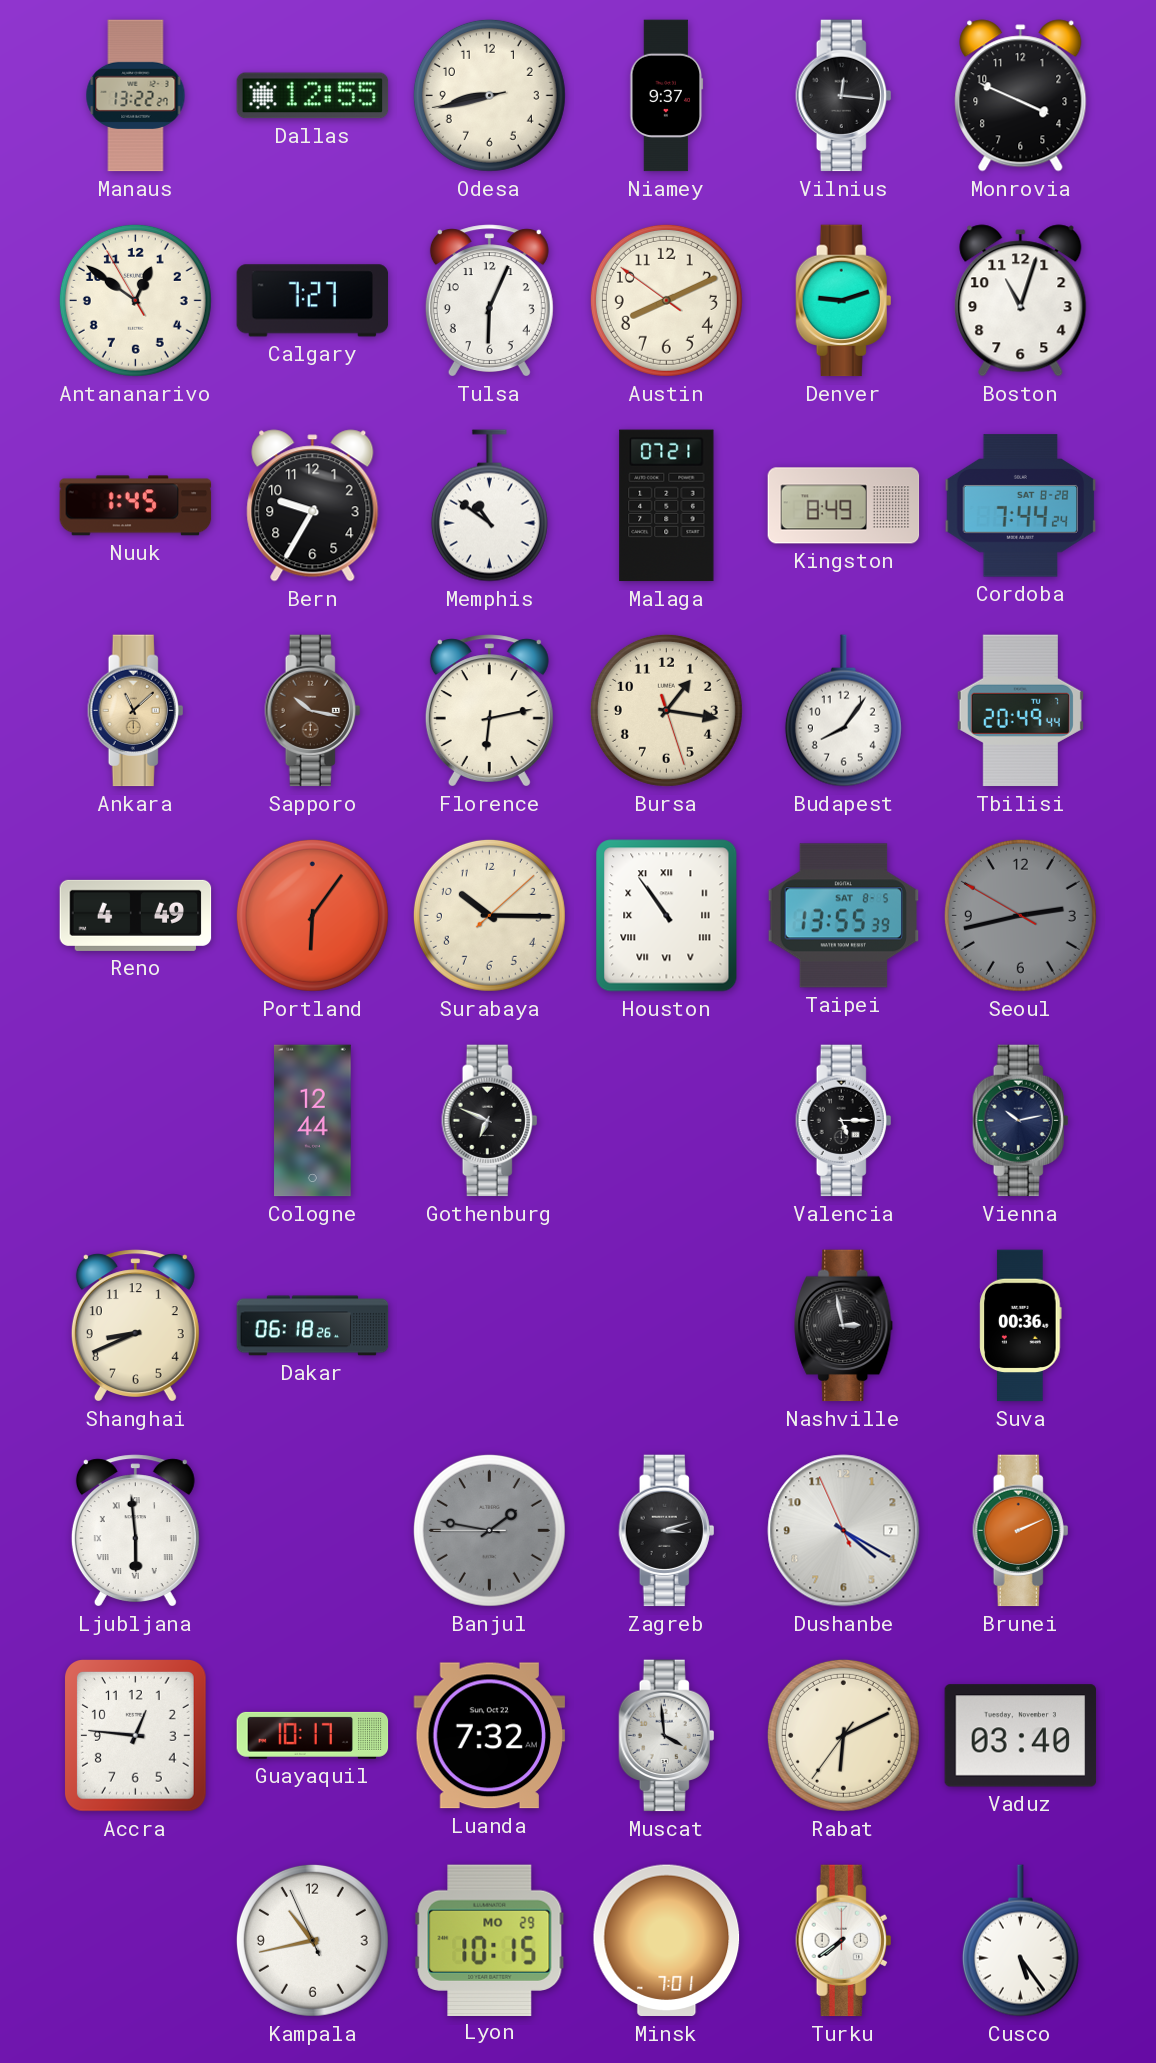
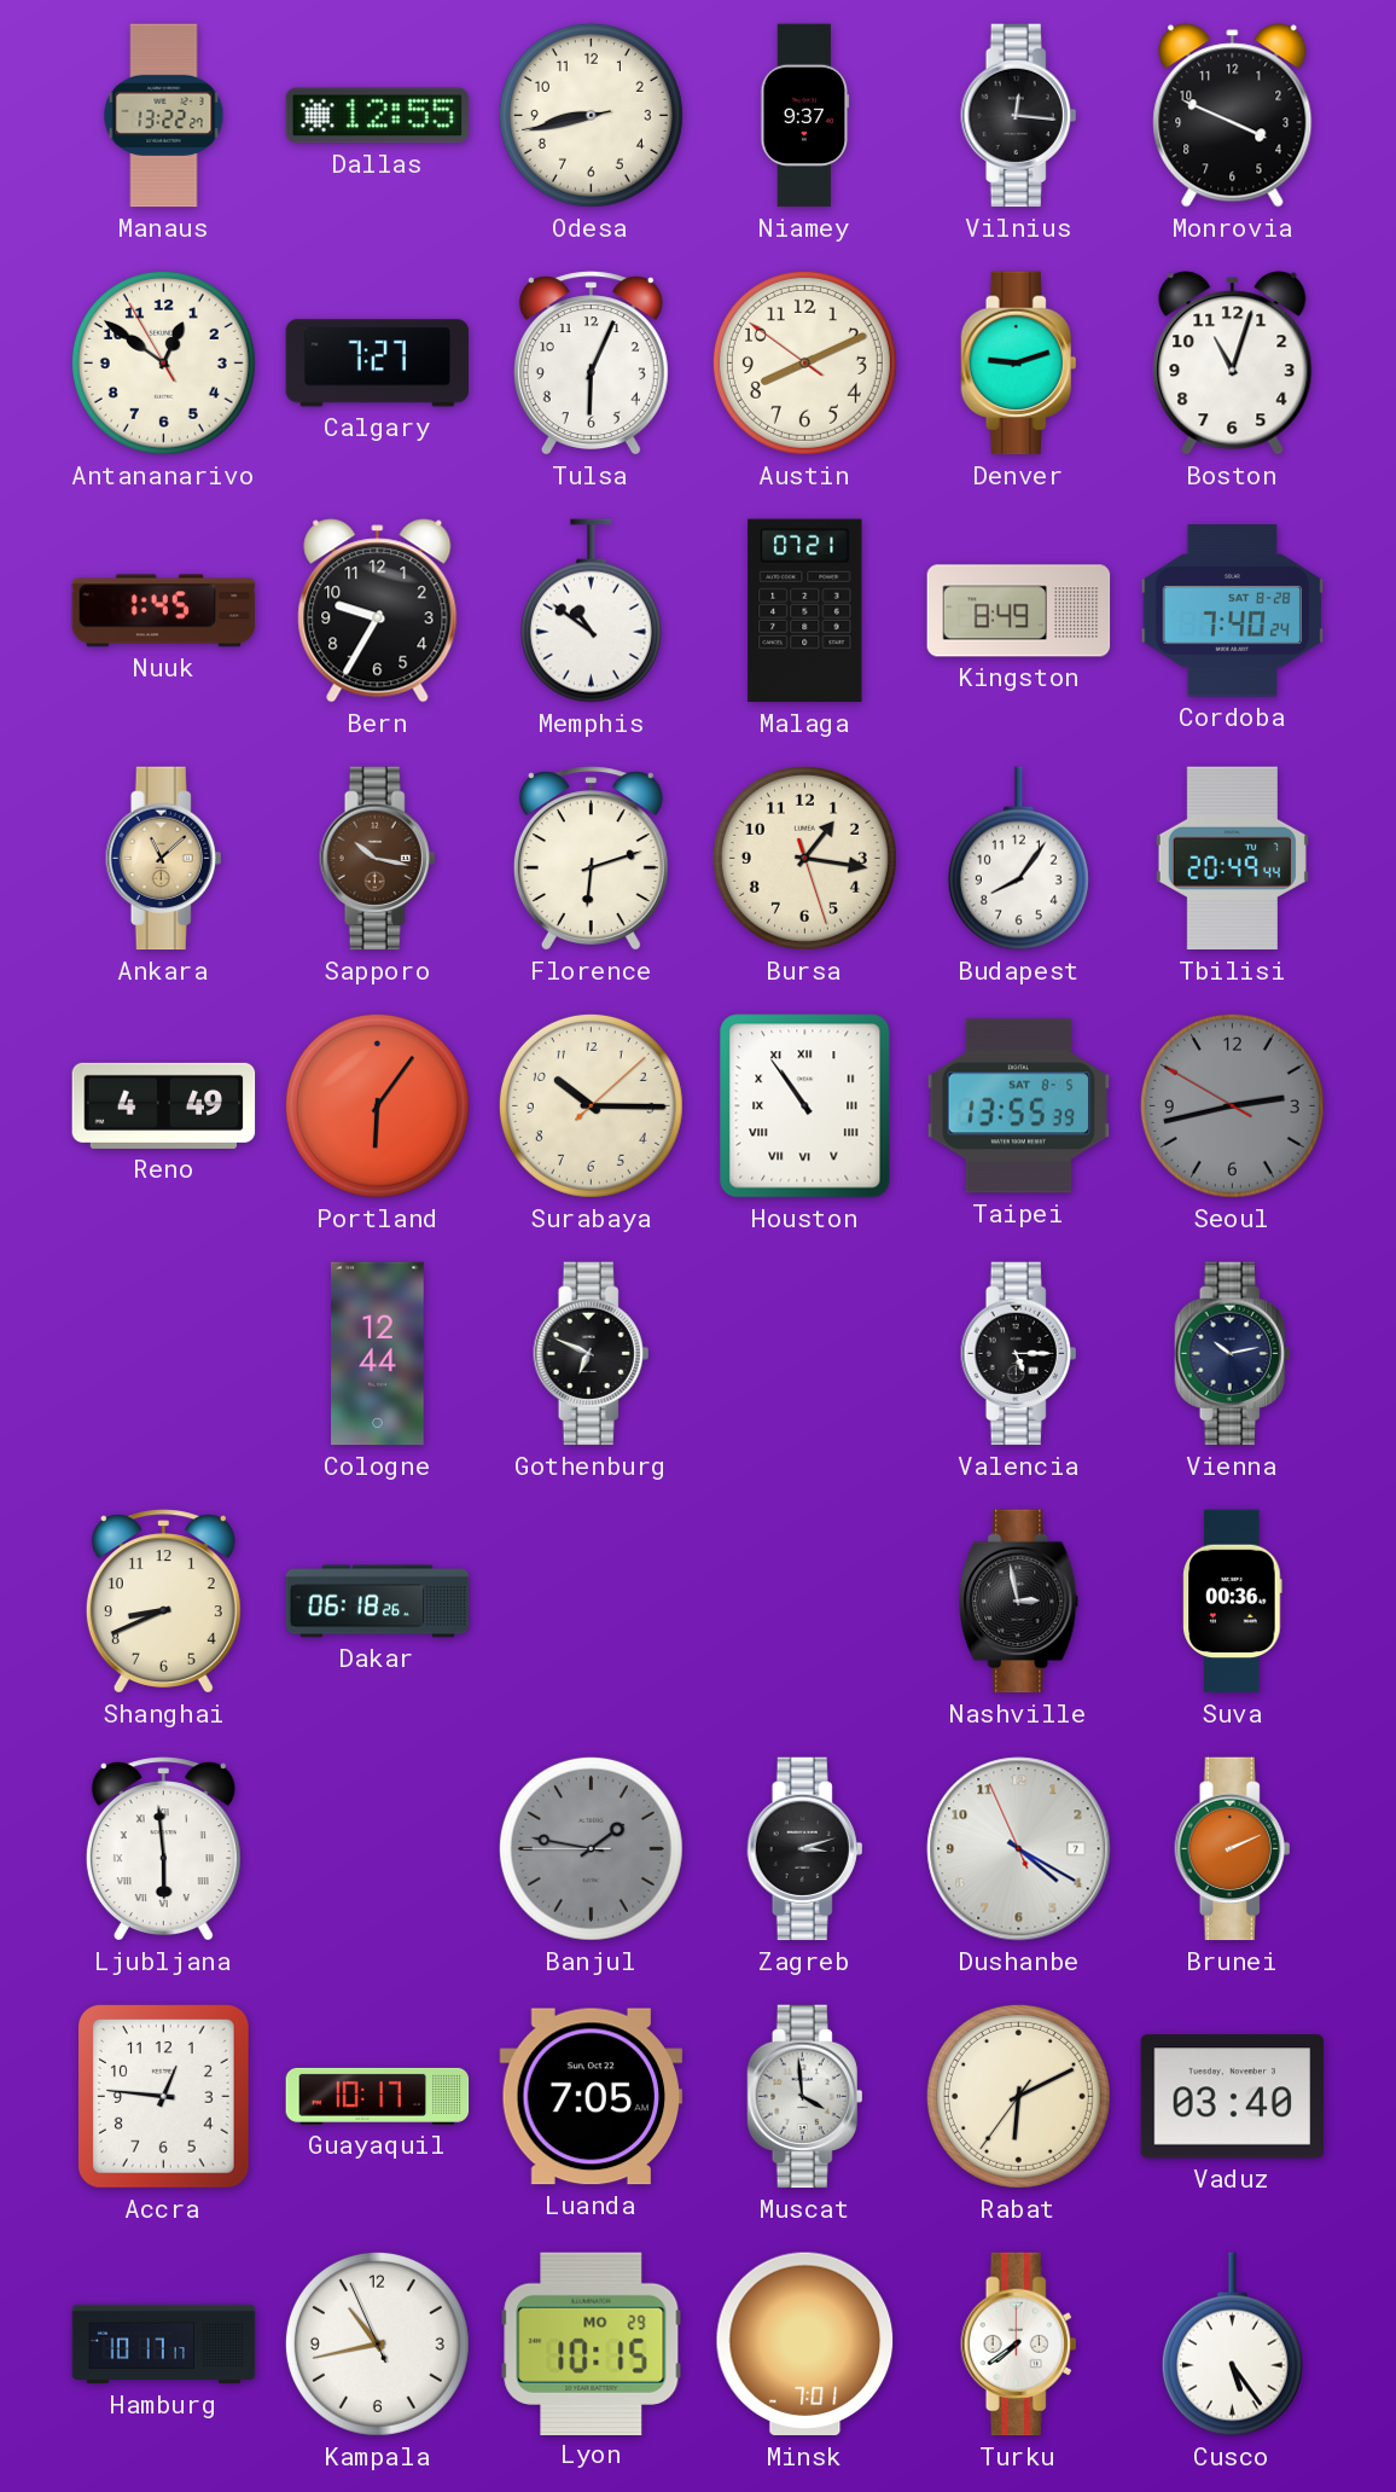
Cordoba: 7:44 -> 7:40
Florence: 6:13 -> 6:12
Luanda: 7:32 -> 7:05
Hamburg: none -> 10:17
